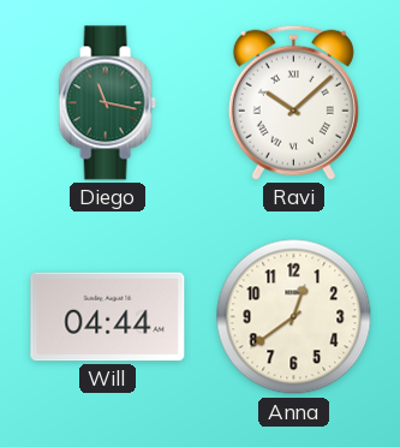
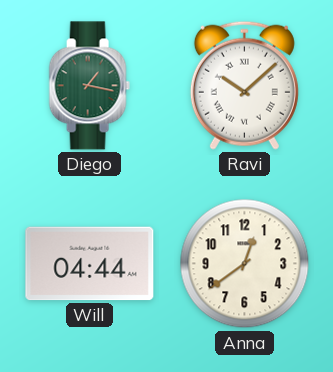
Diego: 11:17 -> 1:17
